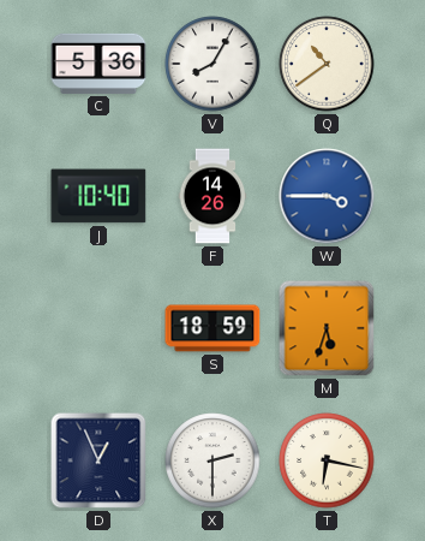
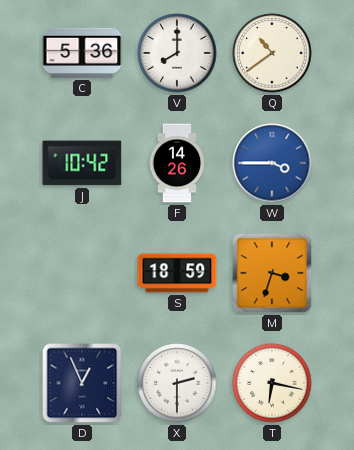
V: 8:05 -> 8:00
J: 10:40 -> 10:42
M: 5:33 -> 3:33
